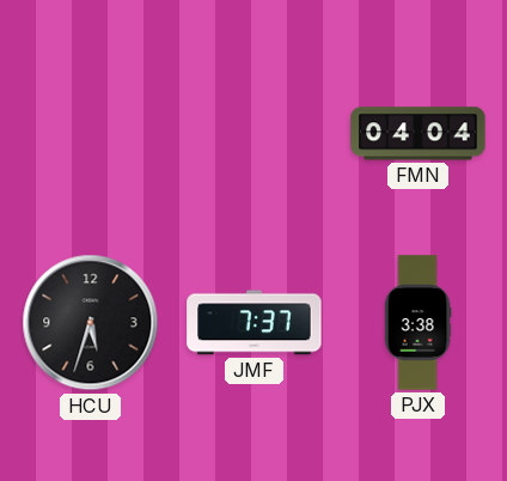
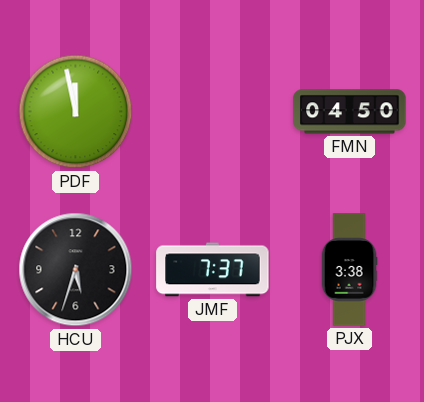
PDF: none -> 11:58
FMN: 04:04 -> 04:50
